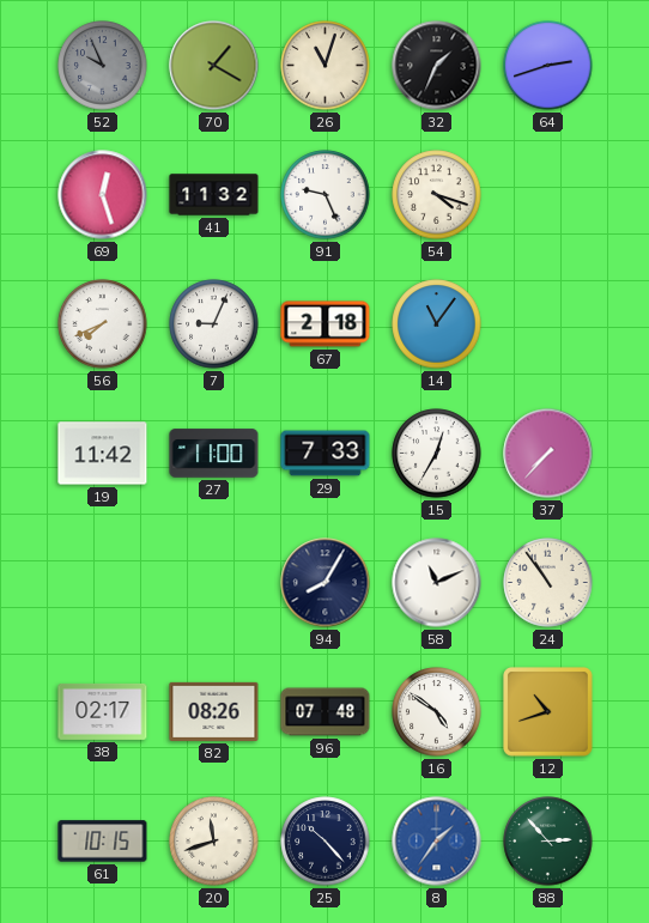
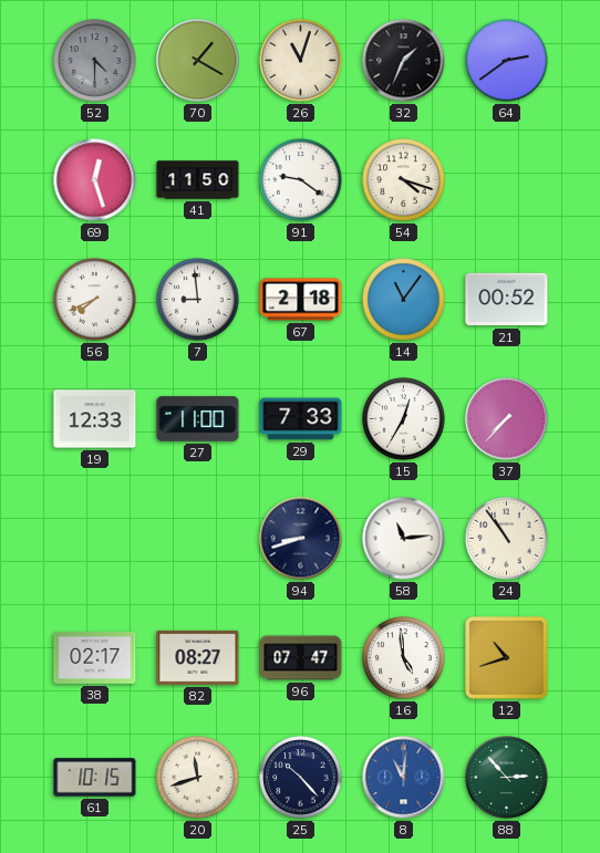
52: 9:56 -> 4:30
64: 2:42 -> 2:39
41: 11:32 -> 11:50
91: 9:26 -> 9:21
7: 9:04 -> 8:59
21: none -> 00:52
19: 11:42 -> 12:33
94: 8:05 -> 8:42
58: 11:11 -> 11:14
82: 08:26 -> 08:27
96: 07:48 -> 07:47
16: 4:51 -> 4:59
8: 1:36 -> 11:01
